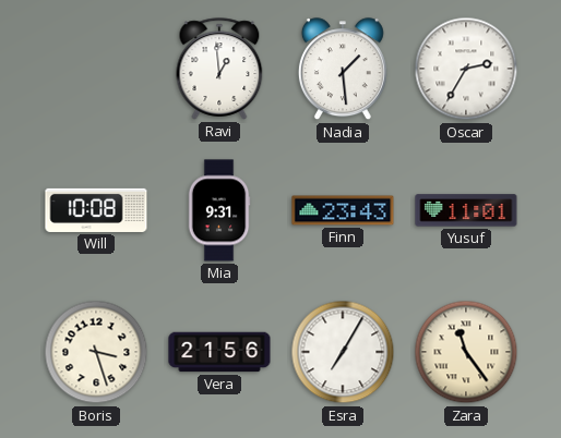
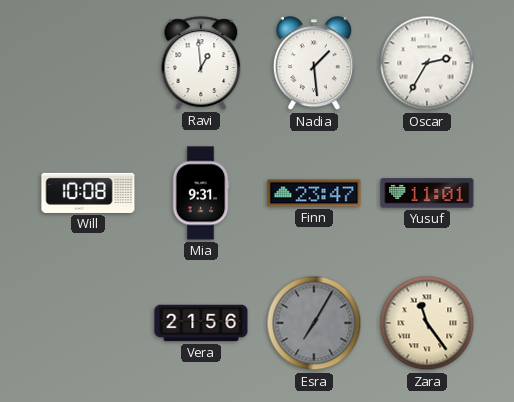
Finn: 23:43 -> 23:47
Boris: 3:27 -> none
Esra dial: white -> grey
